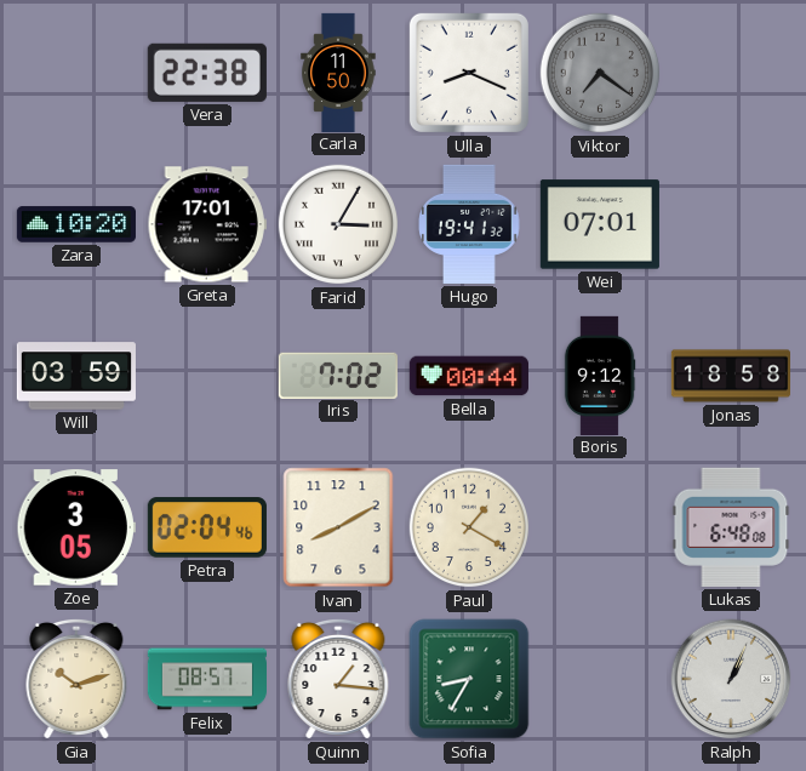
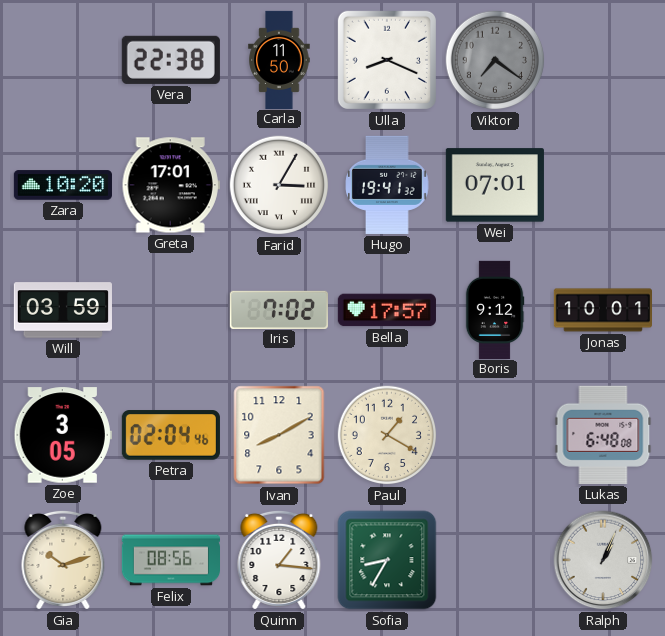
Bella: 00:44 -> 17:57
Jonas: 18:58 -> 10:01
Felix: 08:57 -> 08:56
